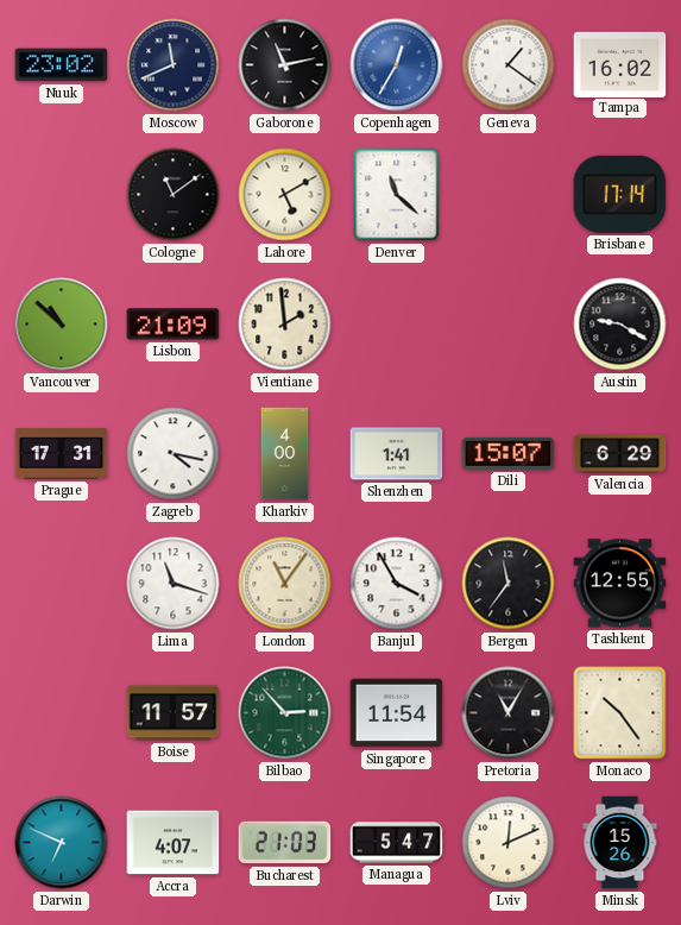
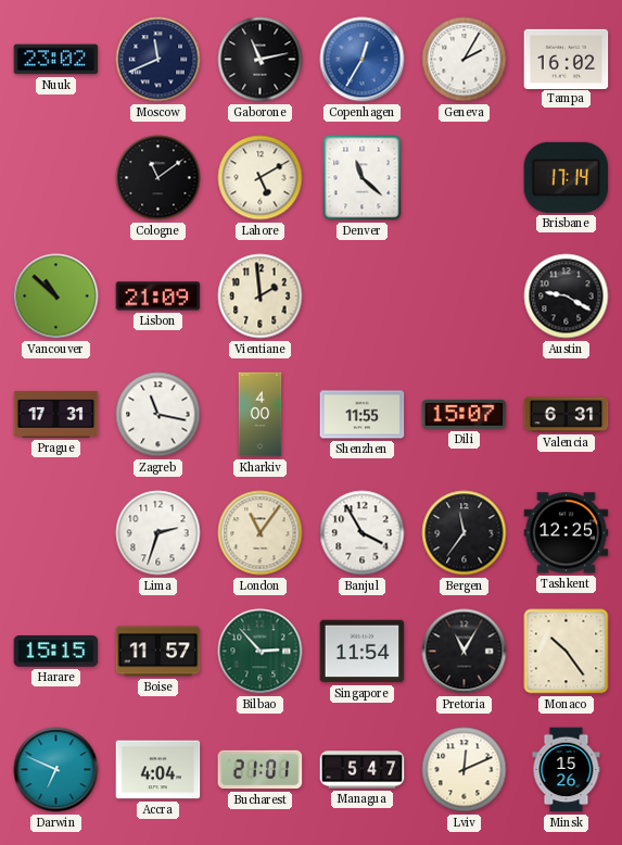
Geneva: 1:21 -> 2:05
Zagreb: 4:17 -> 11:17
Shenzhen: 1:41 -> 11:55
Valencia: 6:29 -> 6:31
Lima: 11:18 -> 2:33
Tashkent: 12:55 -> 12:25
Harare: none -> 15:15
Accra: 4:07 -> 4:04
Bucharest: 21:03 -> 21:01
